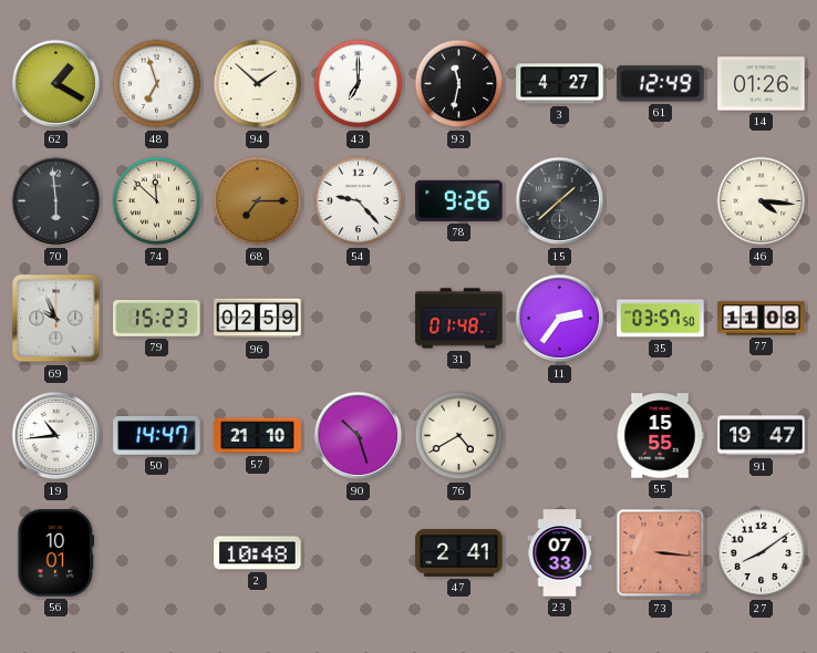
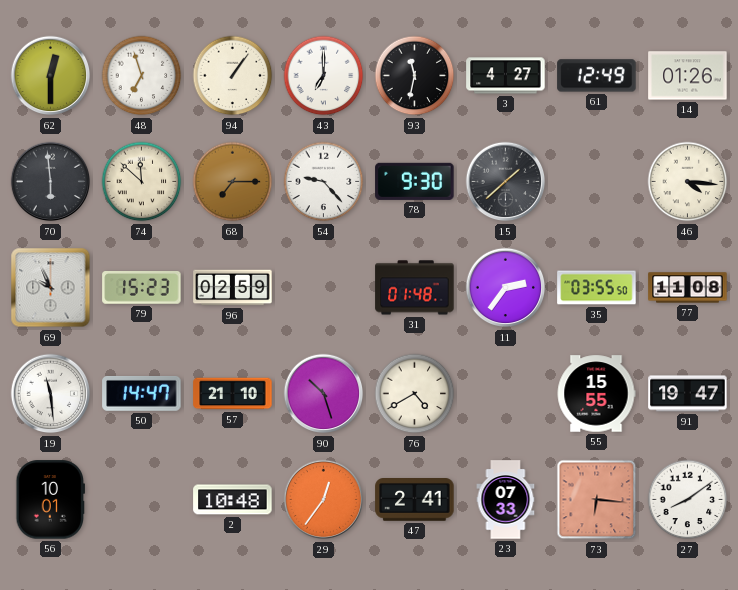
62: 1:20 -> 12:30
94: 1:52 -> 1:06
78: 9:26 -> 9:30
35: 03:57 -> 03:55
19: 10:44 -> 11:29
29: none -> 12:36
73: 3:16 -> 6:16
